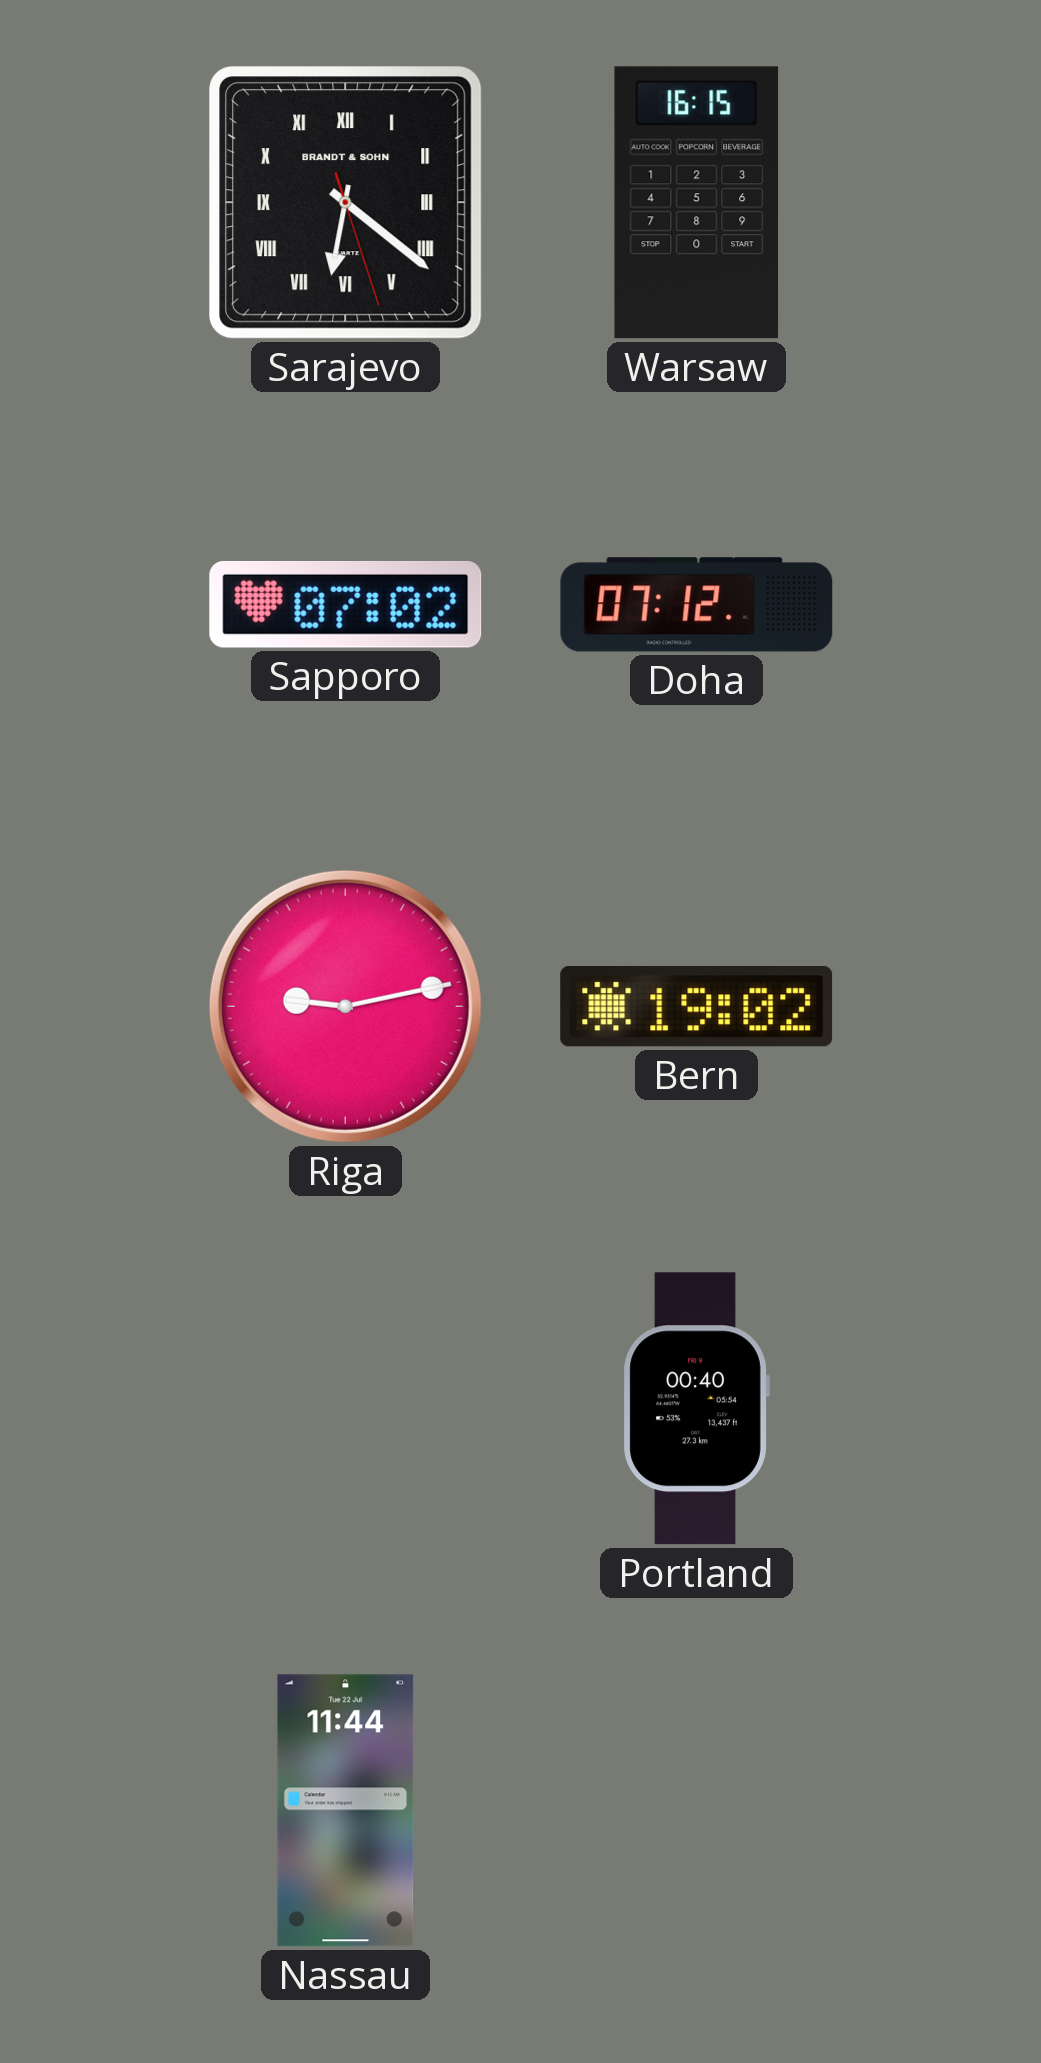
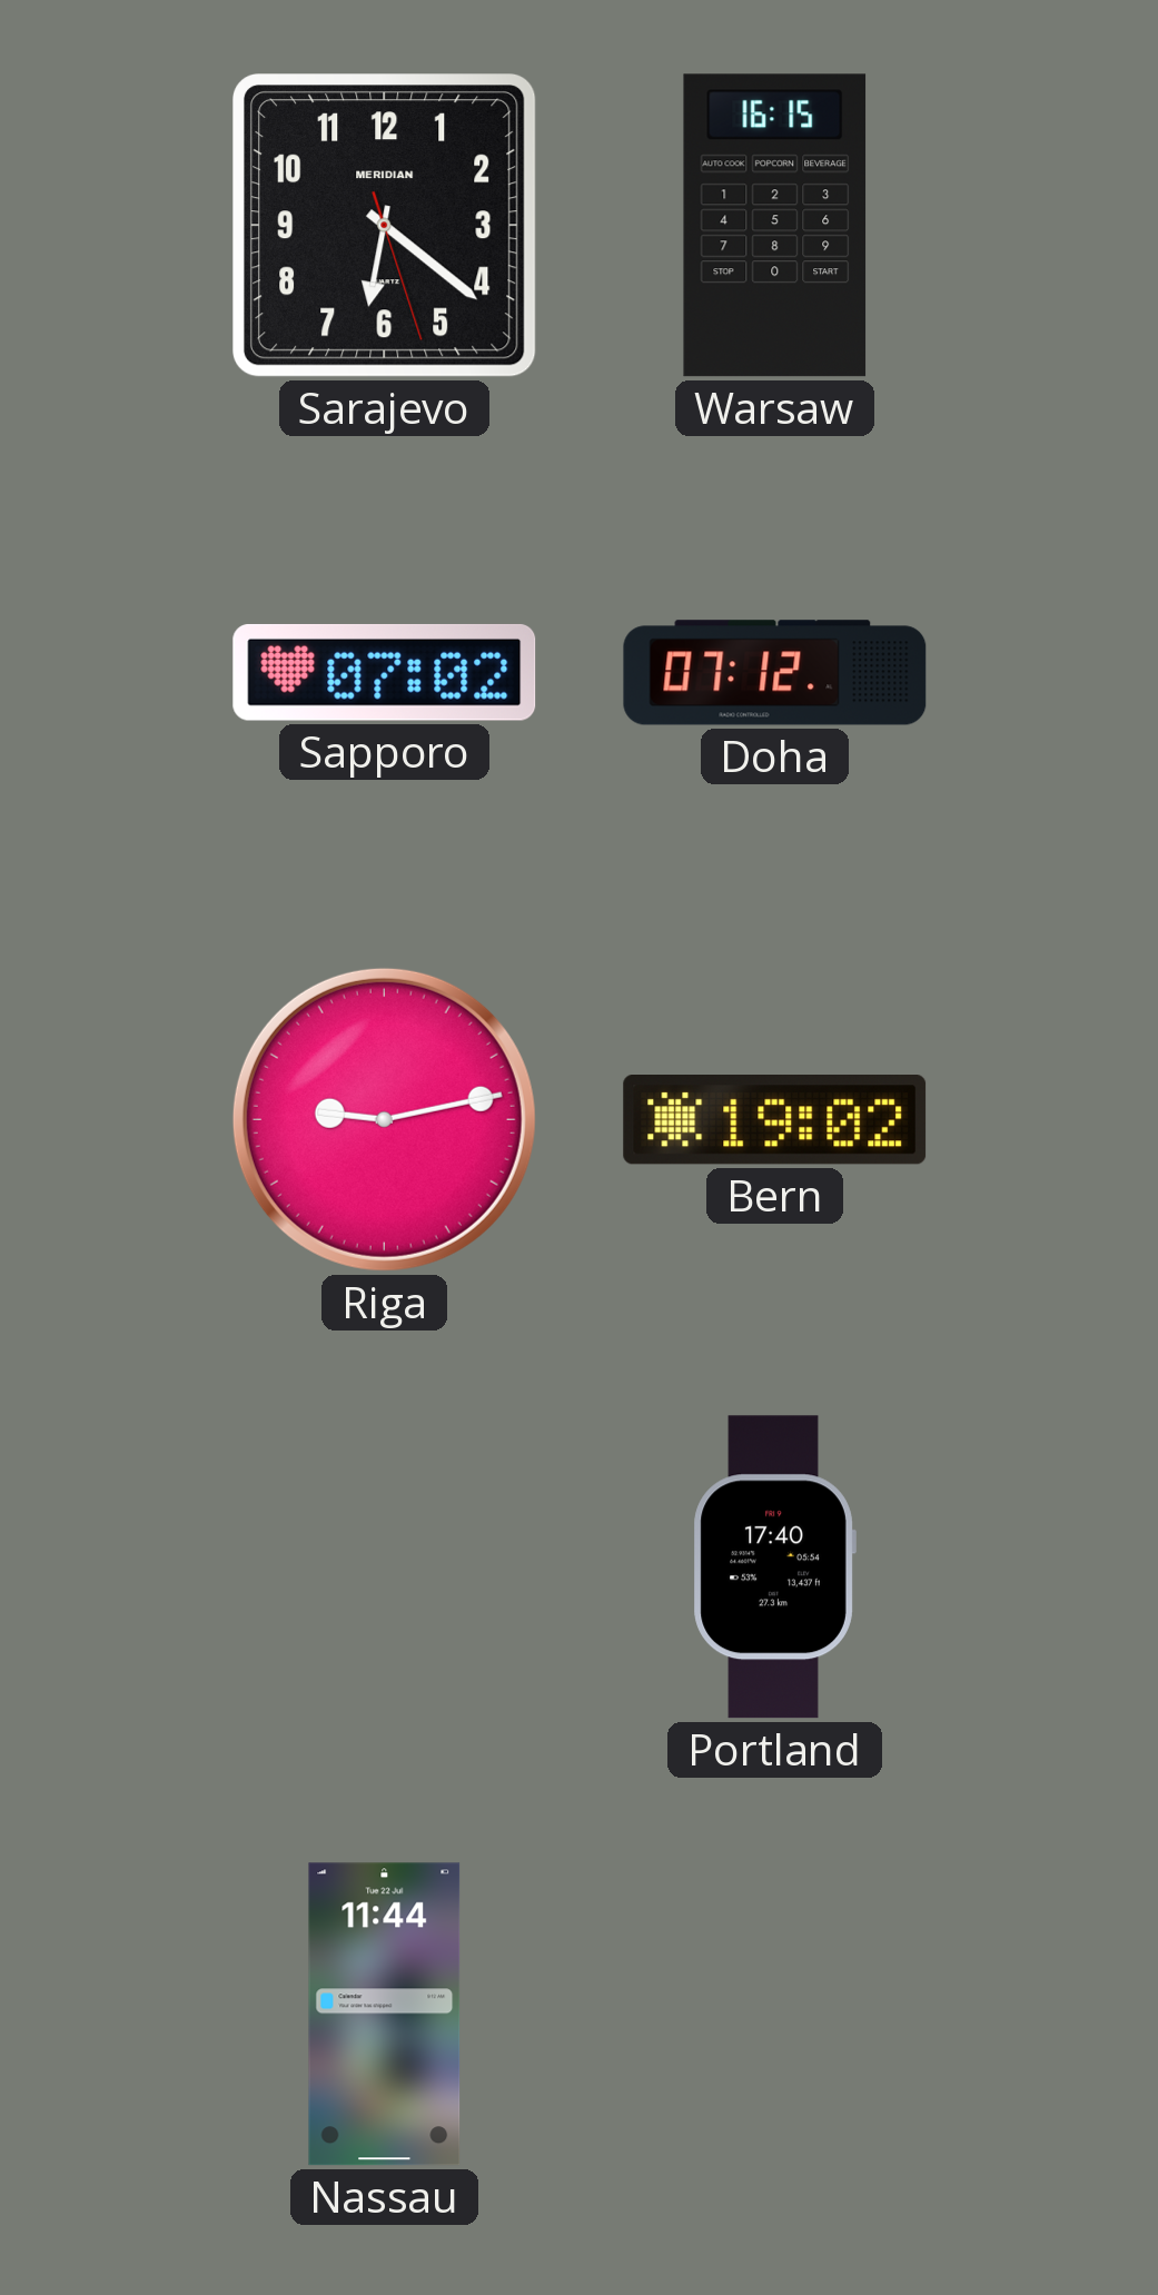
Sarajevo numerals: Roman -> Arabic
Sarajevo brand: BRANDT & SOHN -> MERIDIAN
Portland: 00:40 -> 17:40
